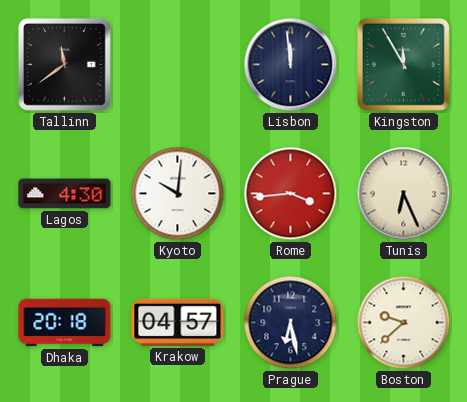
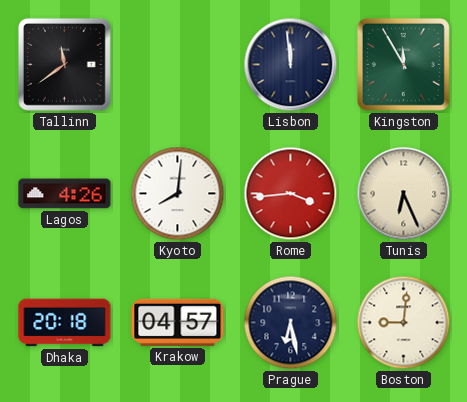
Lagos: 4:30 -> 4:26
Kyoto: 10:01 -> 8:01
Boston: 9:38 -> 9:01
